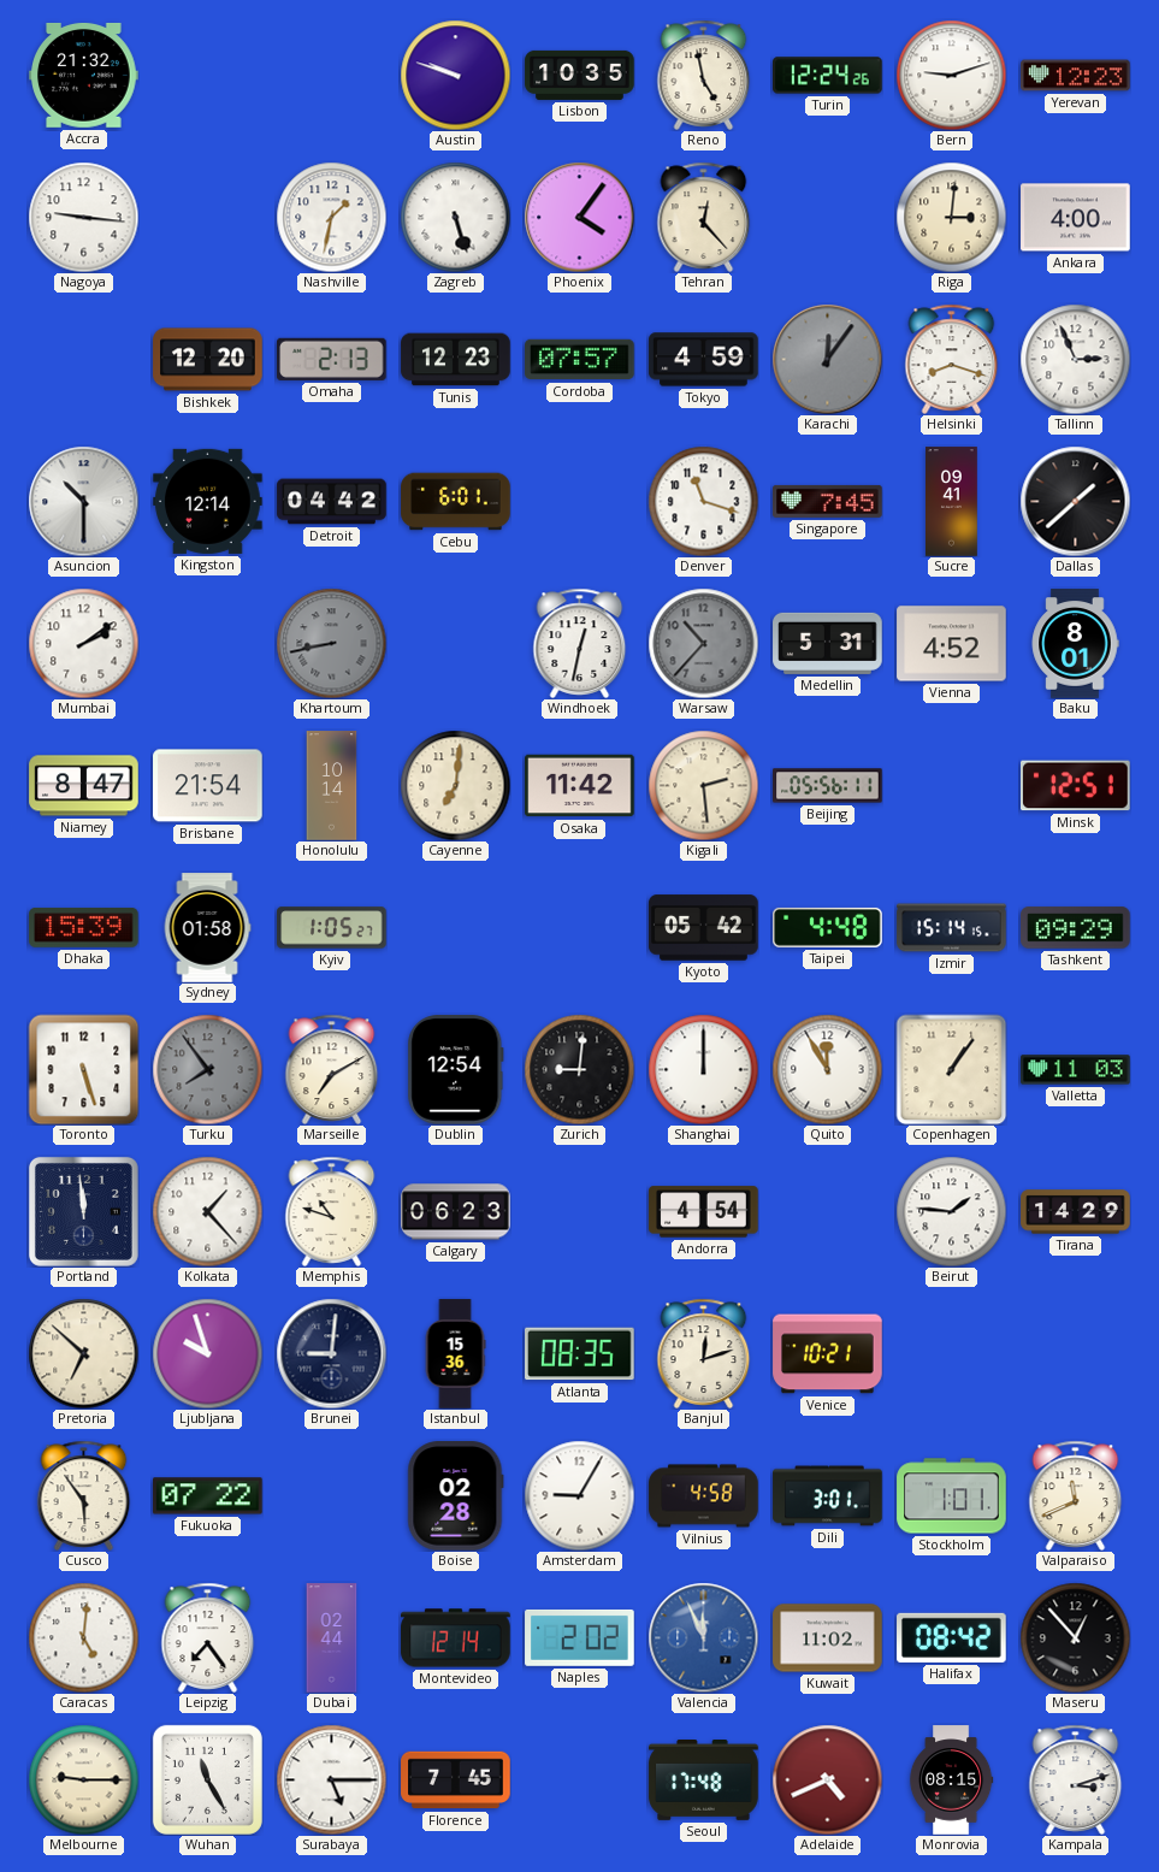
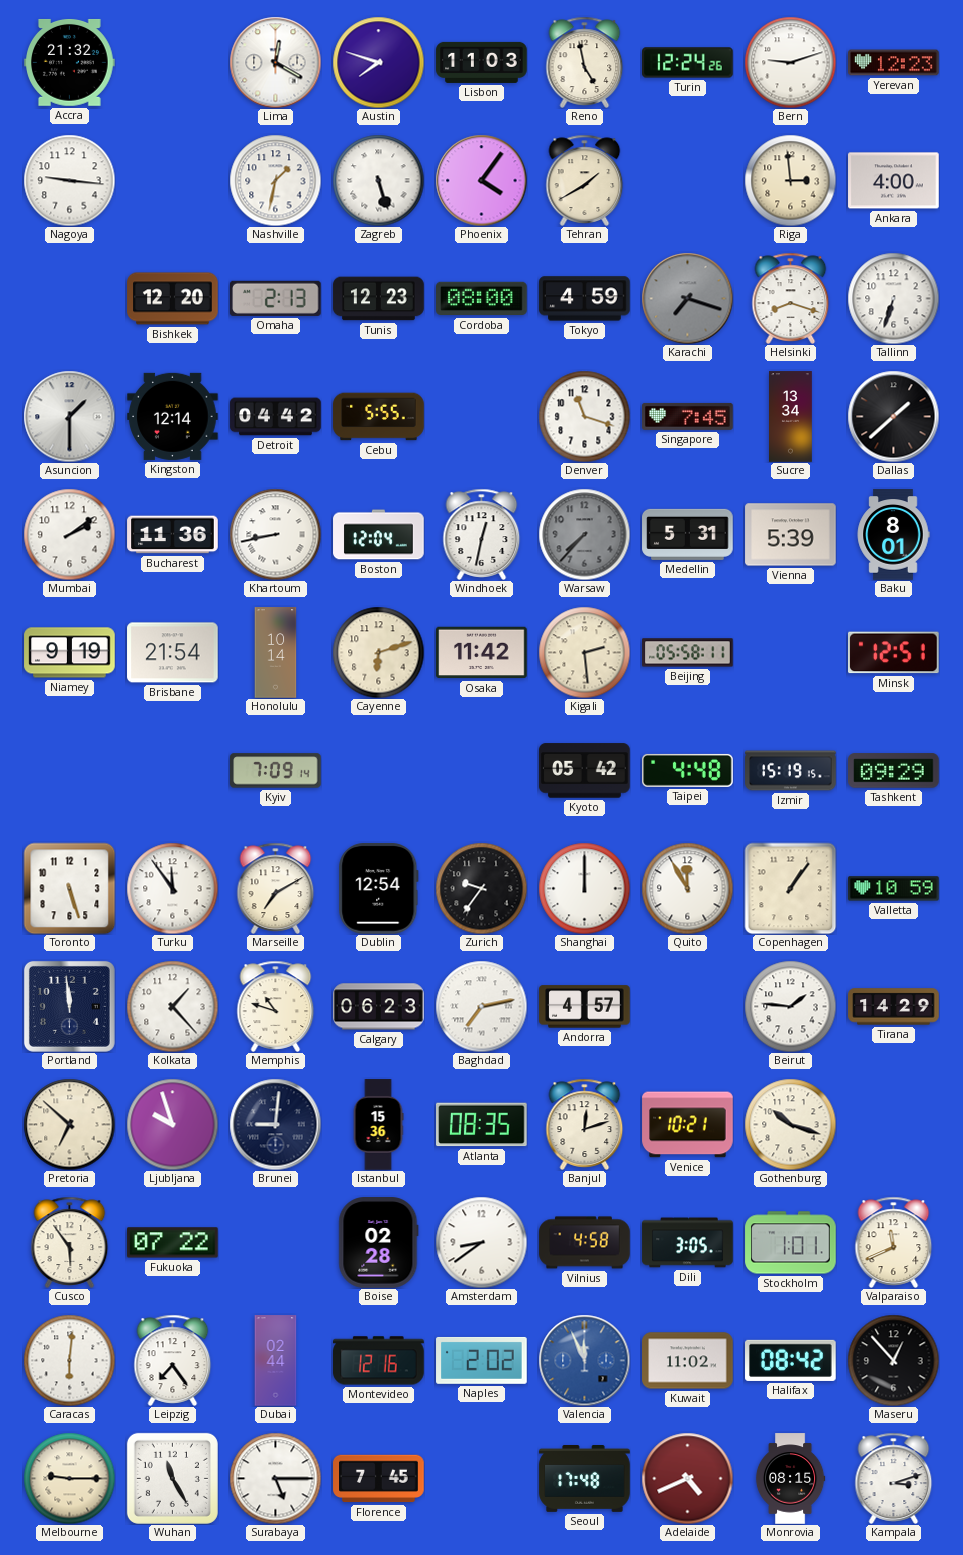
Lima: none -> 12:20
Austin: 9:48 -> 7:48
Lisbon: 10:35 -> 11:03
Tehran: 12:23 -> 1:40
Riga: 3:01 -> 2:59
Cordoba: 07:57 -> 08:00
Karachi: 12:06 -> 7:18
Tallinn: 2:56 -> 6:33
Asuncion: 10:30 -> 1:30
Cebu: 6:01 -> 5:55
Sucre: 09:41 -> 13:34
Bucharest: none -> 11:36
Khartoum dial: grey -> white
Boston: none -> 12:04
Warsaw: 10:37 -> 7:37
Vienna: 4:52 -> 5:39
Niamey: 8:47 -> 9:19
Cayenne: 7:01 -> 6:12
Beijing: 05:56 -> 05:58
Dhaka: 15:39 -> none
Sydney: 01:58 -> none
Kyiv: 1:05 -> 7:09
Izmir: 15:14 -> 15:19
Turku: 7:54 -> 11:54
Turku dial: grey -> white
Zurich: 9:01 -> 9:36
Valletta: 11:03 -> 10:59
Baghdad: none -> 7:13
Andorra: 4:54 -> 4:57
Gothenburg: none -> 10:18
Amsterdam: 9:05 -> 8:39
Dili: 3:01 -> 3:05
Caracas: 5:01 -> 6:01
Montevideo: 12:14 -> 12:16
